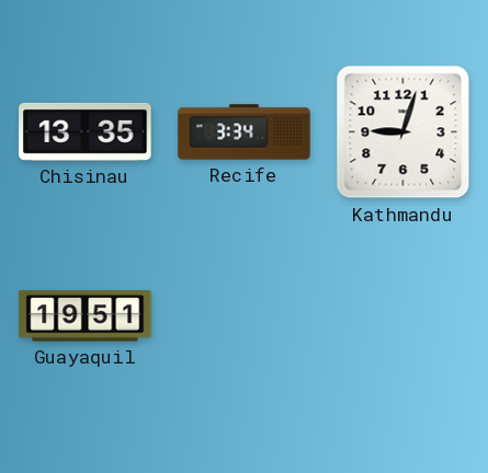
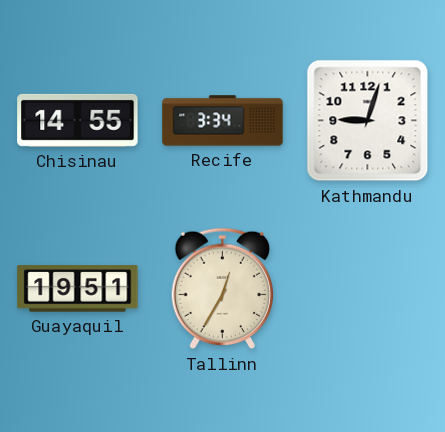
Chisinau: 13:35 -> 14:55
Tallinn: none -> 12:35
